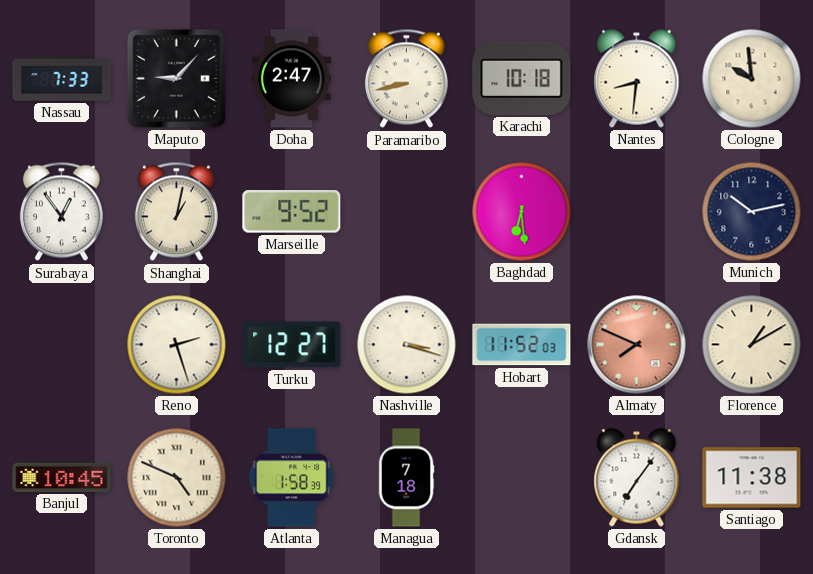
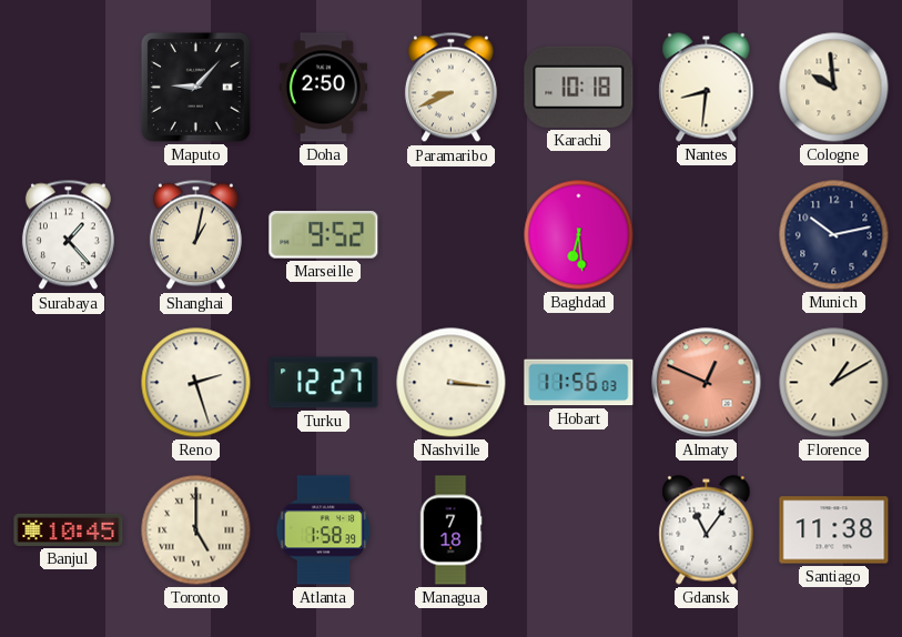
Nassau: 7:33 -> none
Doha: 2:47 -> 2:50
Paramaribo: 8:43 -> 8:41
Surabaya: 12:54 -> 1:23
Nashville: 3:18 -> 3:16
Hobart: 11:52 -> 11:56
Almaty: 7:49 -> 12:49
Toronto: 4:49 -> 5:00
Gdansk: 7:06 -> 11:06
